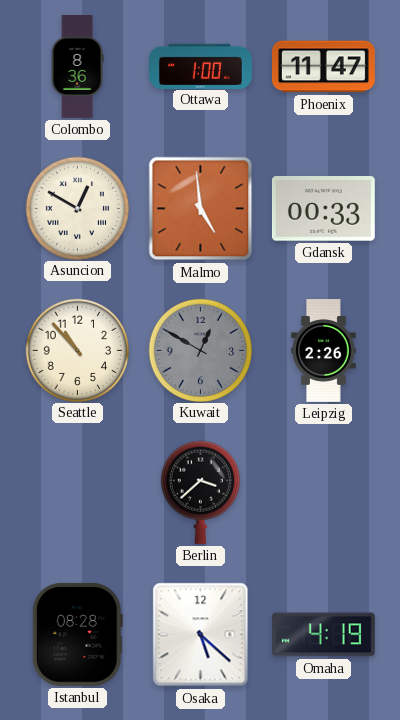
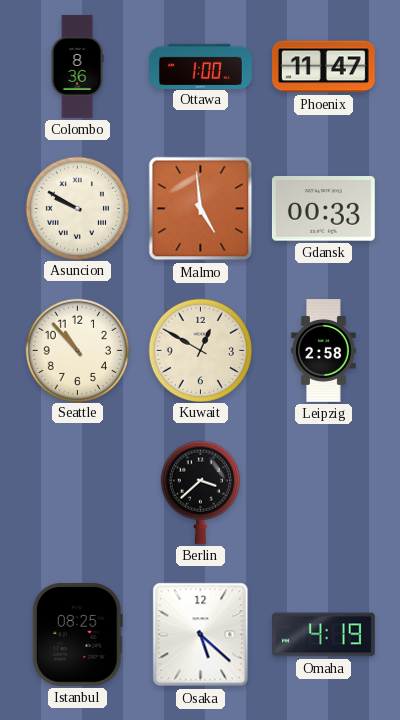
Asuncion: 12:50 -> 9:50
Kuwait dial: grey -> cream
Leipzig: 2:26 -> 2:58
Istanbul: 08:28 -> 08:25
